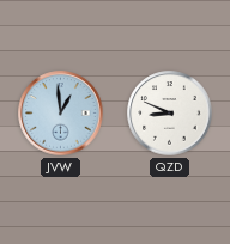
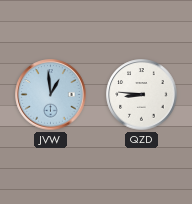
QZD: 8:49 -> 8:46
